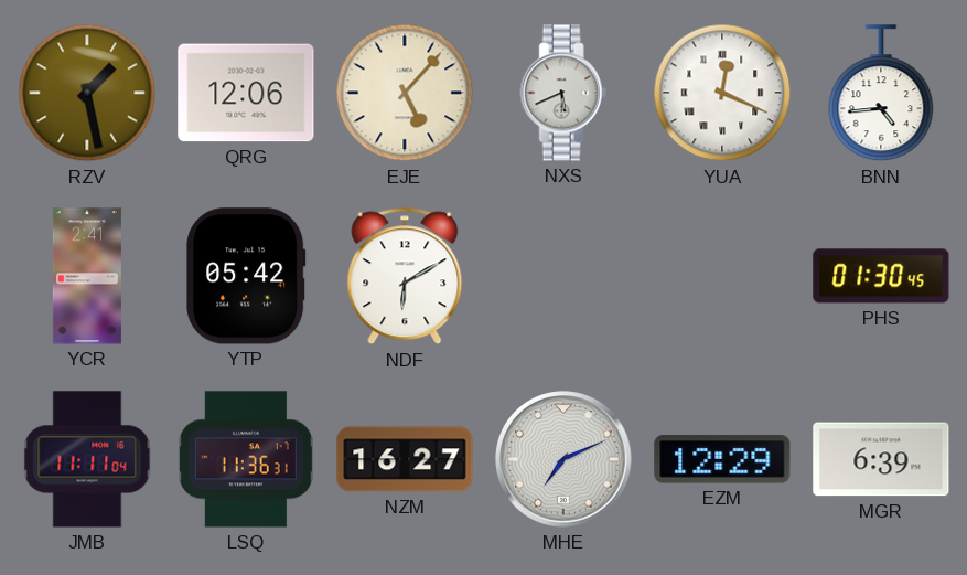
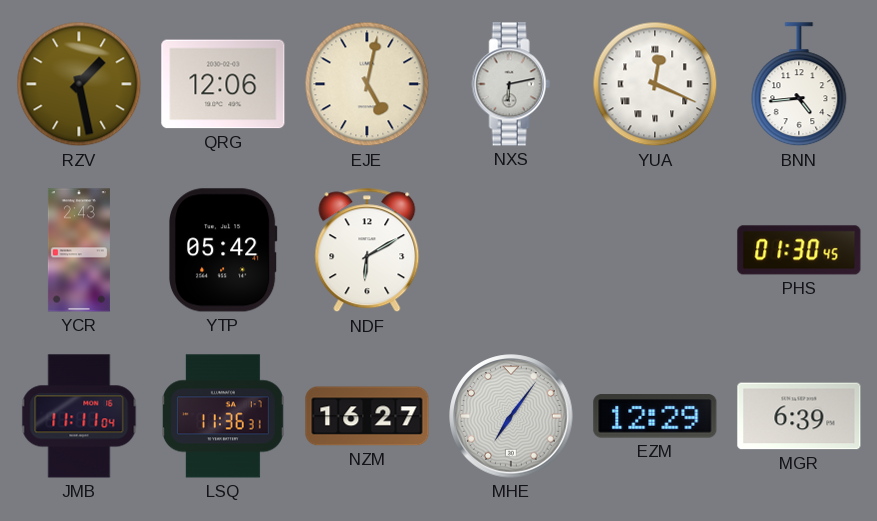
EJE: 5:07 -> 5:02
NXS: 5:41 -> 6:13
YCR: 2:41 -> 2:43
MHE: 7:11 -> 7:06
